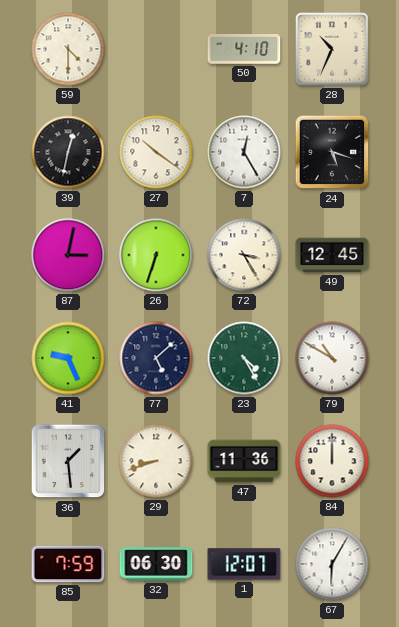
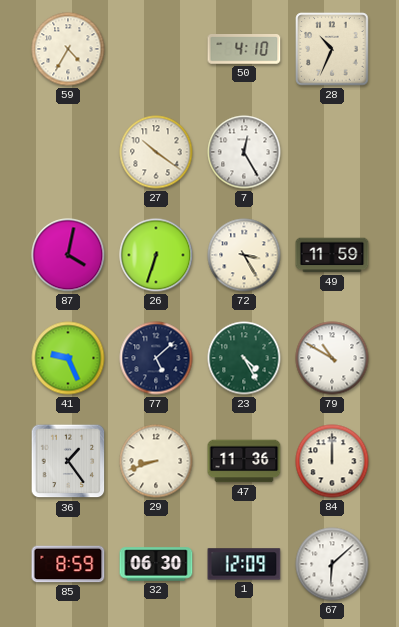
59: 4:30 -> 4:35
39: 12:32 -> none
24: 5:18 -> none
87: 3:02 -> 4:02
49: 12:45 -> 11:59
36: 1:29 -> 1:24
85: 7:59 -> 8:59
1: 12:07 -> 12:09
67: 6:05 -> 6:08
